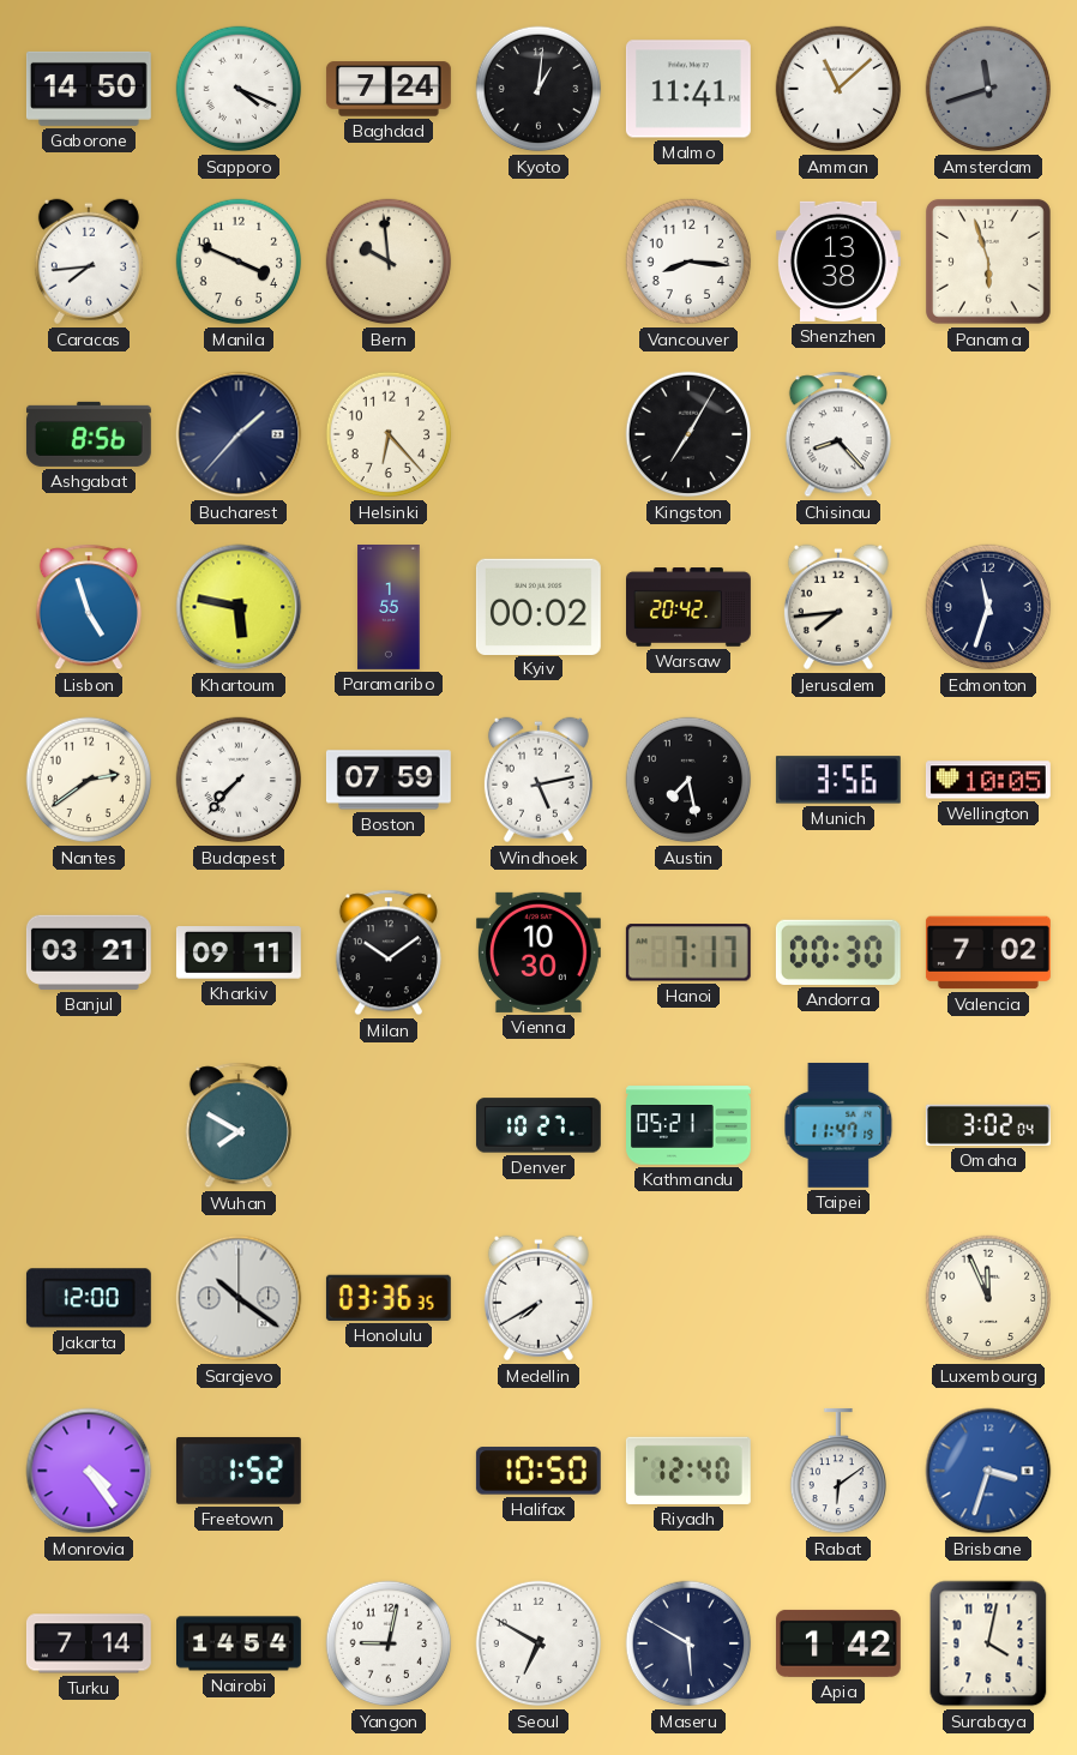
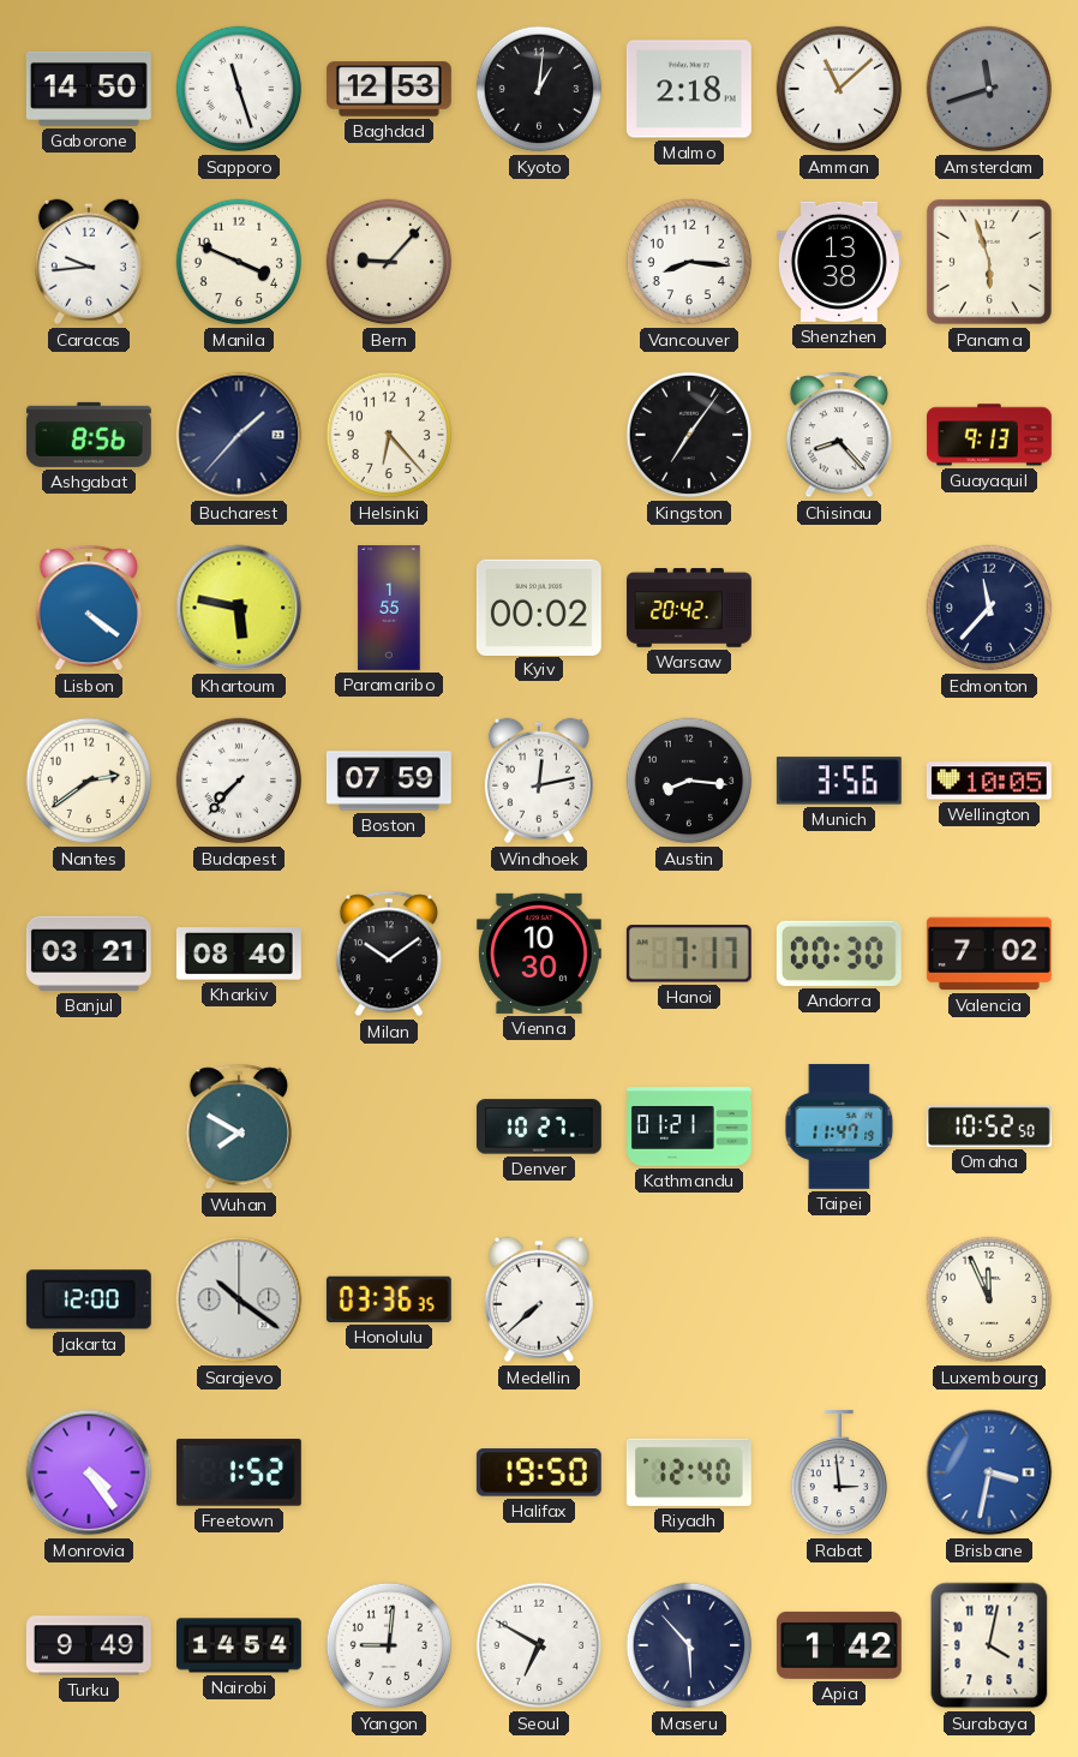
Sapporo: 4:19 -> 11:27
Baghdad: 7:24 -> 12:53
Malmo: 11:41 -> 2:18
Caracas: 7:44 -> 9:44
Bern: 9:59 -> 9:07
Kingston: 7:05 -> 7:06
Guayaquil: none -> 9:13
Lisbon: 4:57 -> 4:21
Jerusalem: 7:44 -> none
Edmonton: 11:33 -> 11:37
Windhoek: 5:13 -> 12:13
Austin: 7:28 -> 8:16
Kharkiv: 09:11 -> 08:40
Kathmandu: 05:21 -> 01:21
Omaha: 3:02 -> 10:52
Medellin: 7:40 -> 7:38
Halifax: 10:50 -> 19:50
Rabat: 6:09 -> 2:59
Brisbane: 3:33 -> 3:32
Turku: 7:14 -> 9:49
Yangon: 9:02 -> 9:01
Maseru: 5:50 -> 5:53
